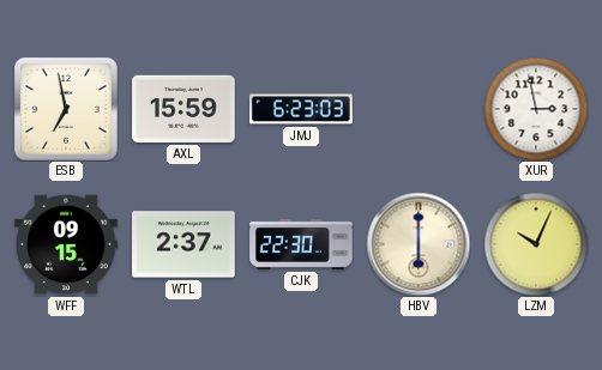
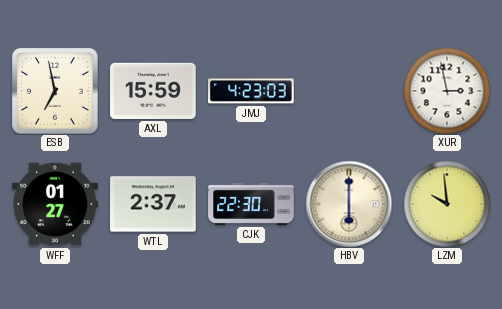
JMJ: 6:23 -> 4:23
WFF: 09:15 -> 01:27
LZM: 10:04 -> 9:59
